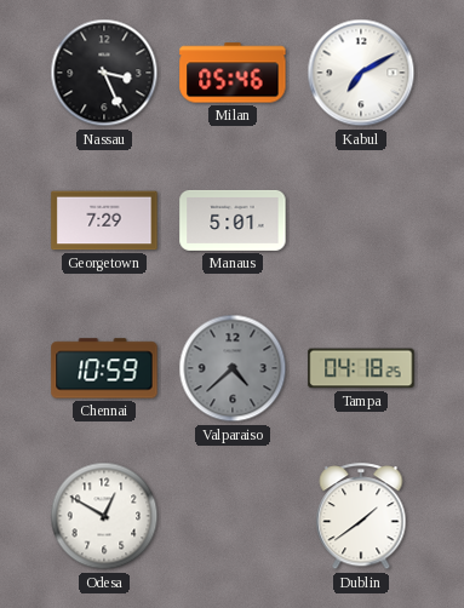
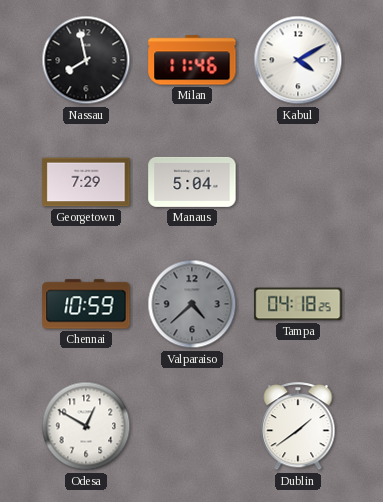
Nassau: 3:26 -> 7:58
Milan: 05:46 -> 11:46
Kabul: 7:10 -> 4:10
Manaus: 5:01 -> 5:04
